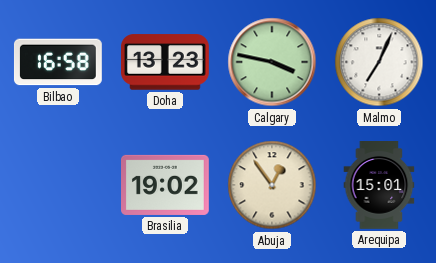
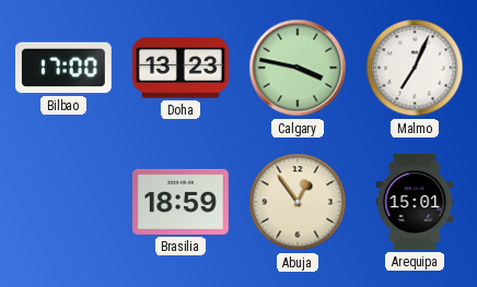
Bilbao: 16:58 -> 17:00
Brasilia: 19:02 -> 18:59
